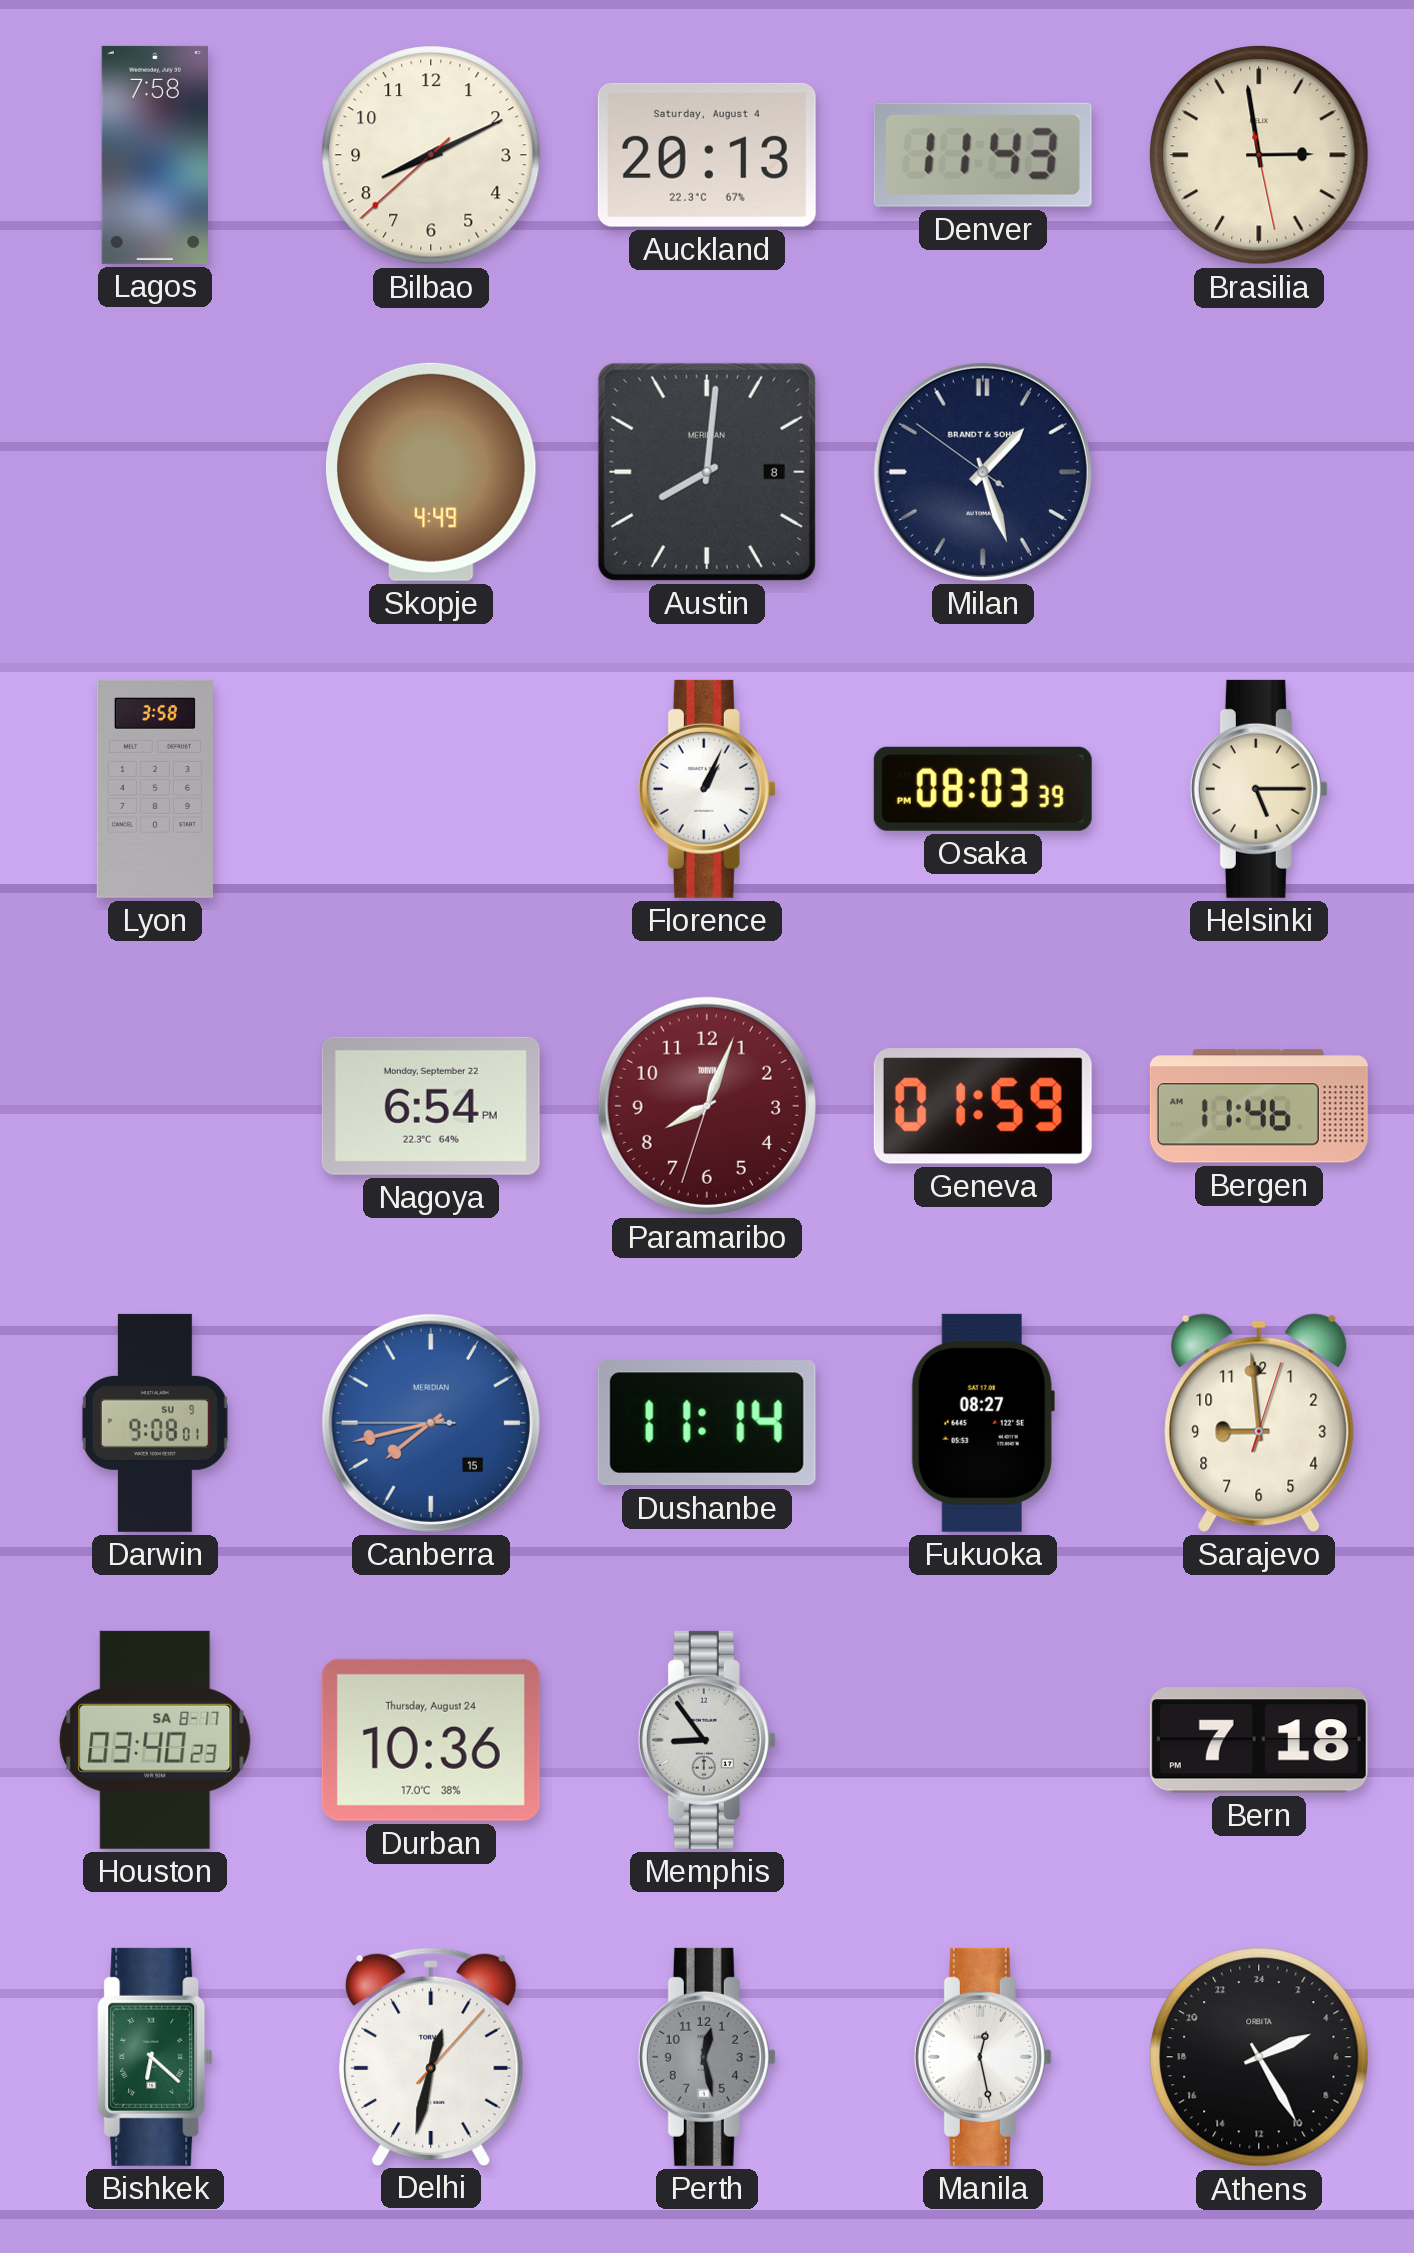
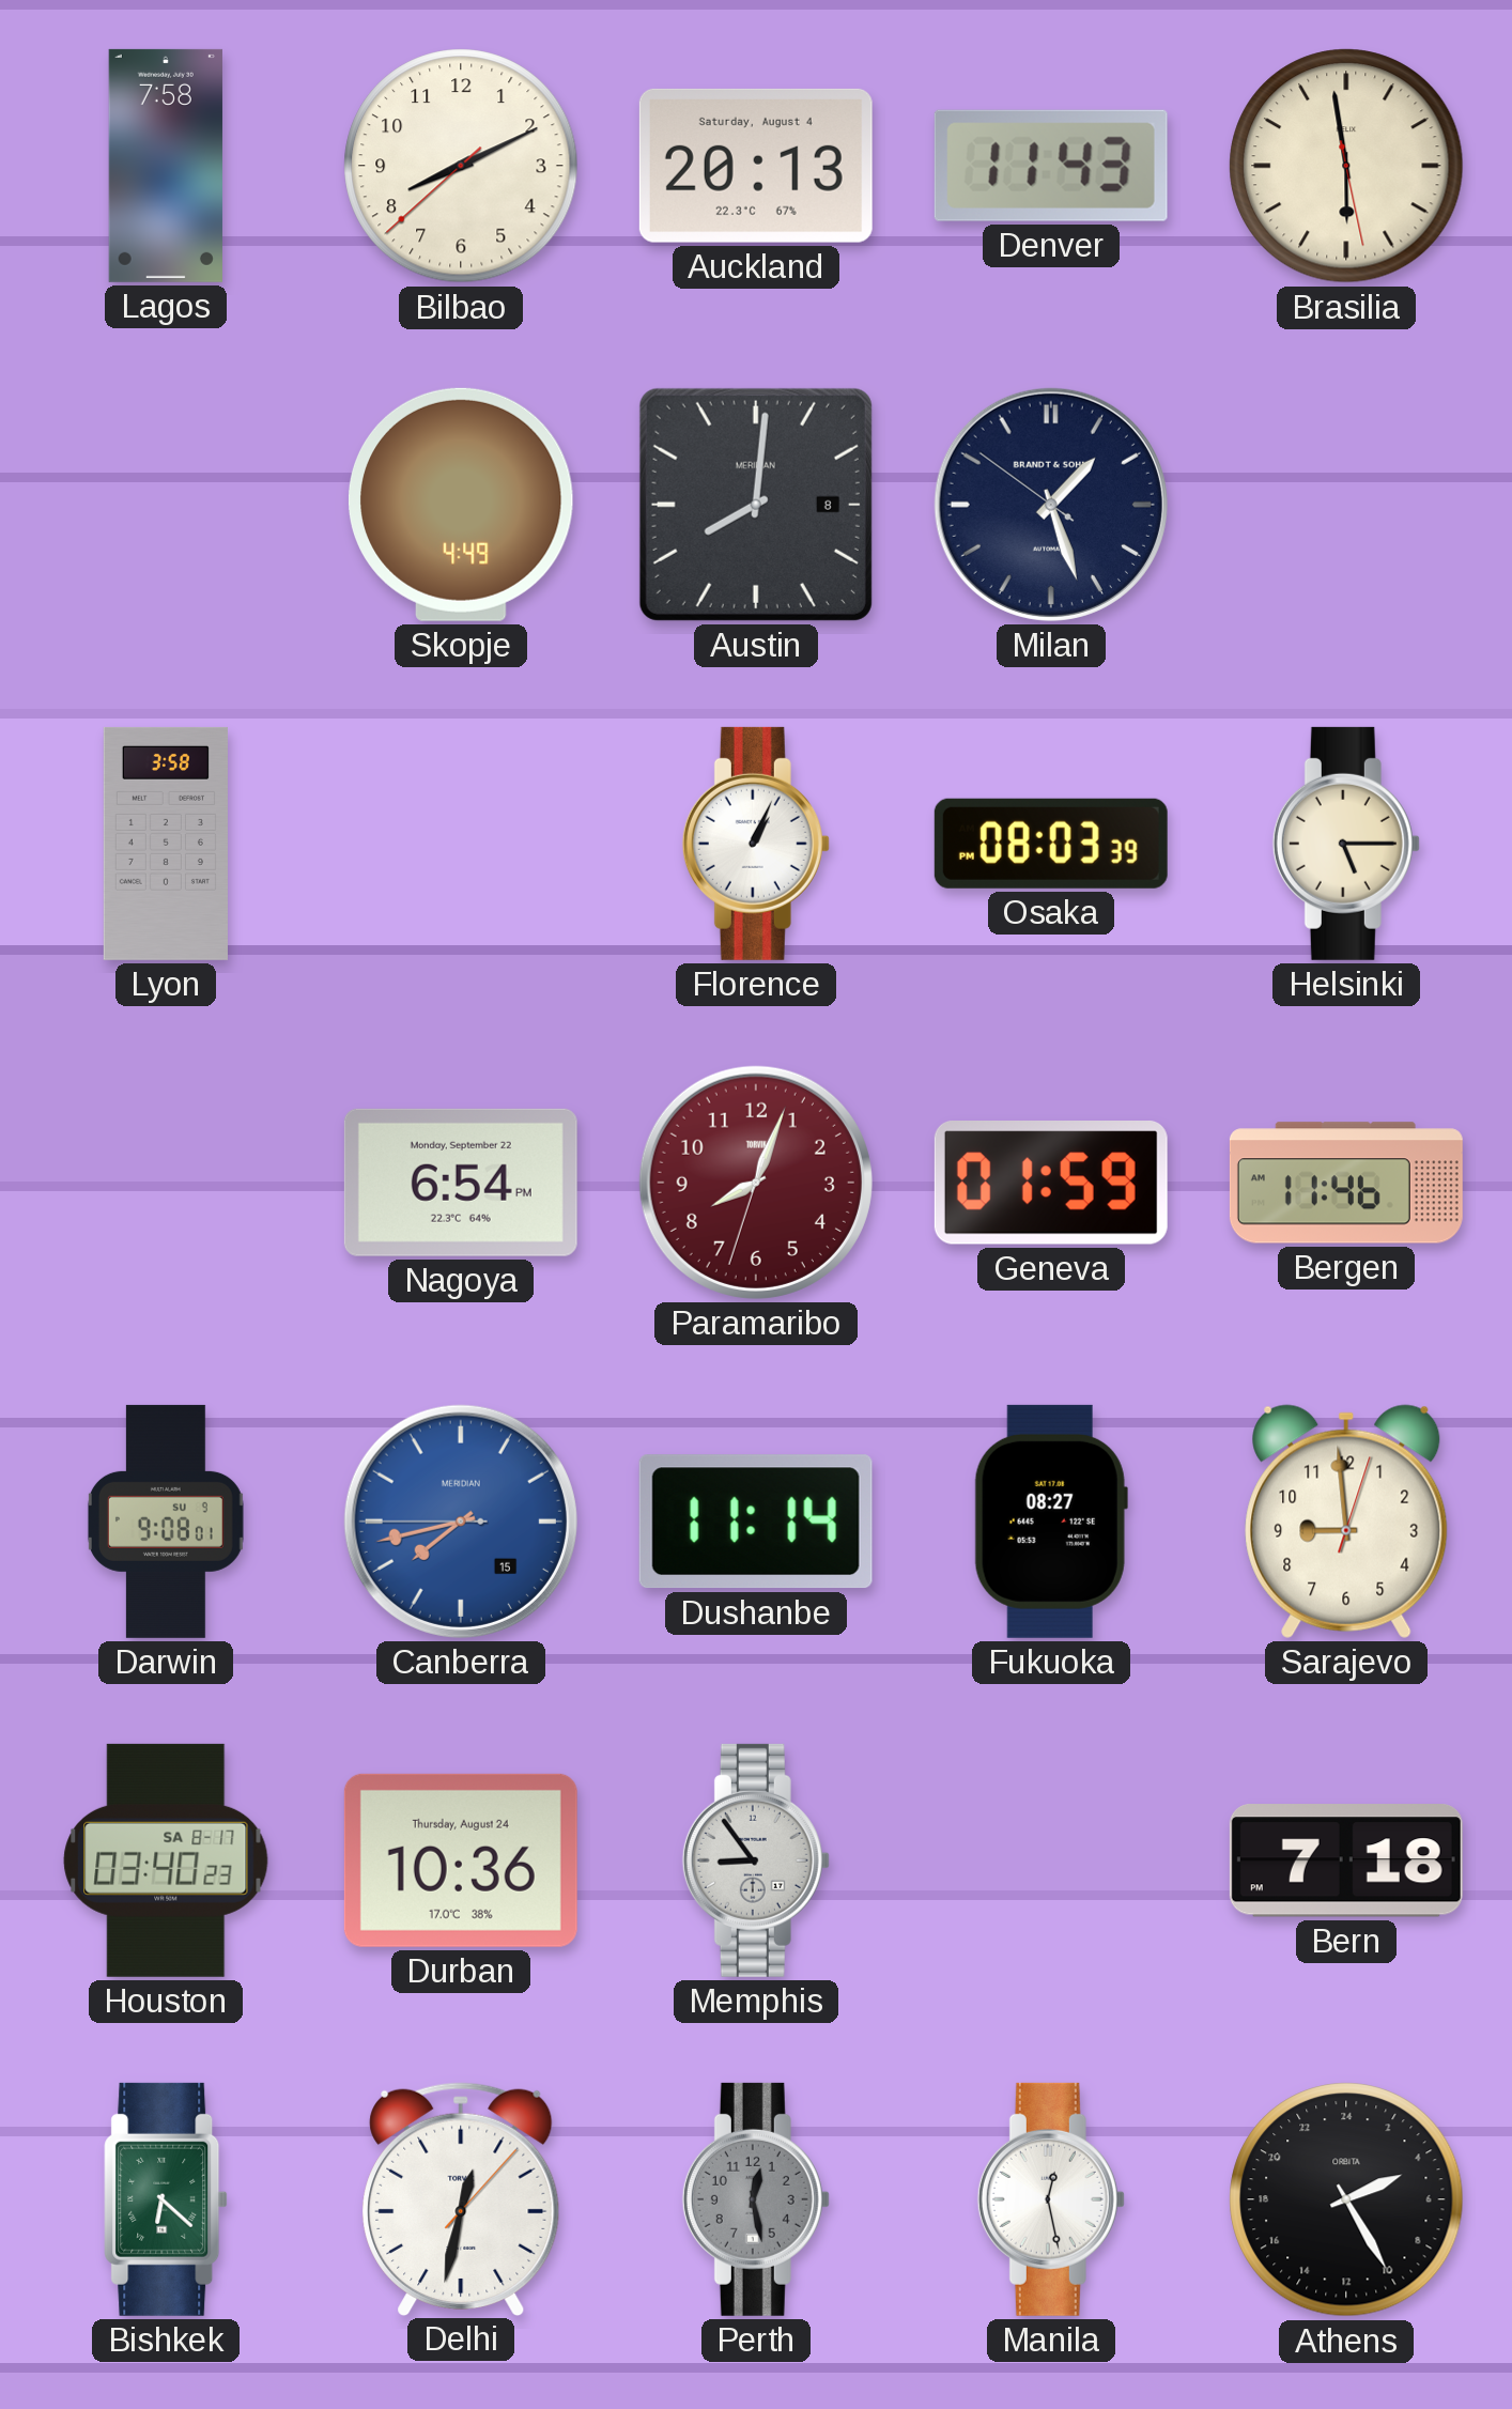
Brasilia: 2:58 -> 5:58
